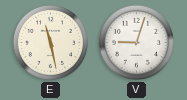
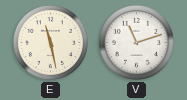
V: 9:03 -> 11:12
